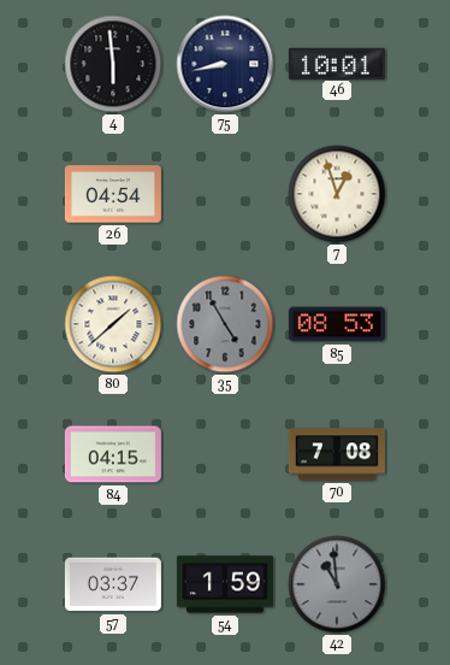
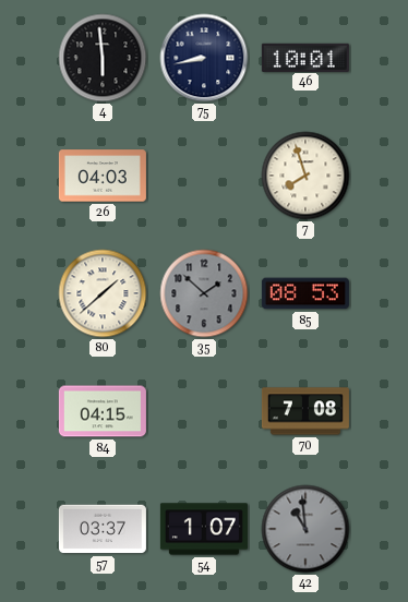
26: 04:54 -> 04:03
7: 12:57 -> 7:57
35: 4:55 -> 1:52
54: 1:59 -> 1:07
